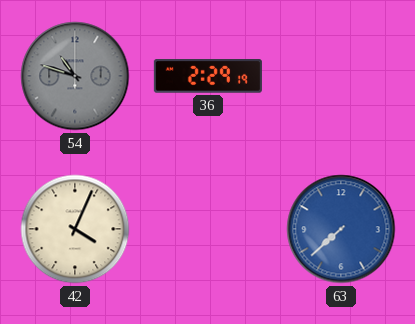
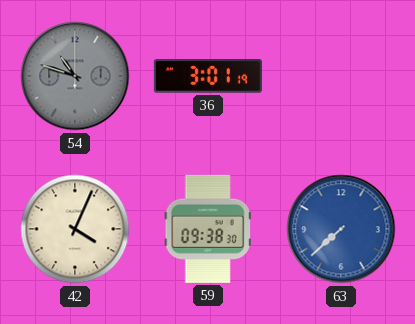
36: 2:29 -> 3:01
59: none -> 09:38
